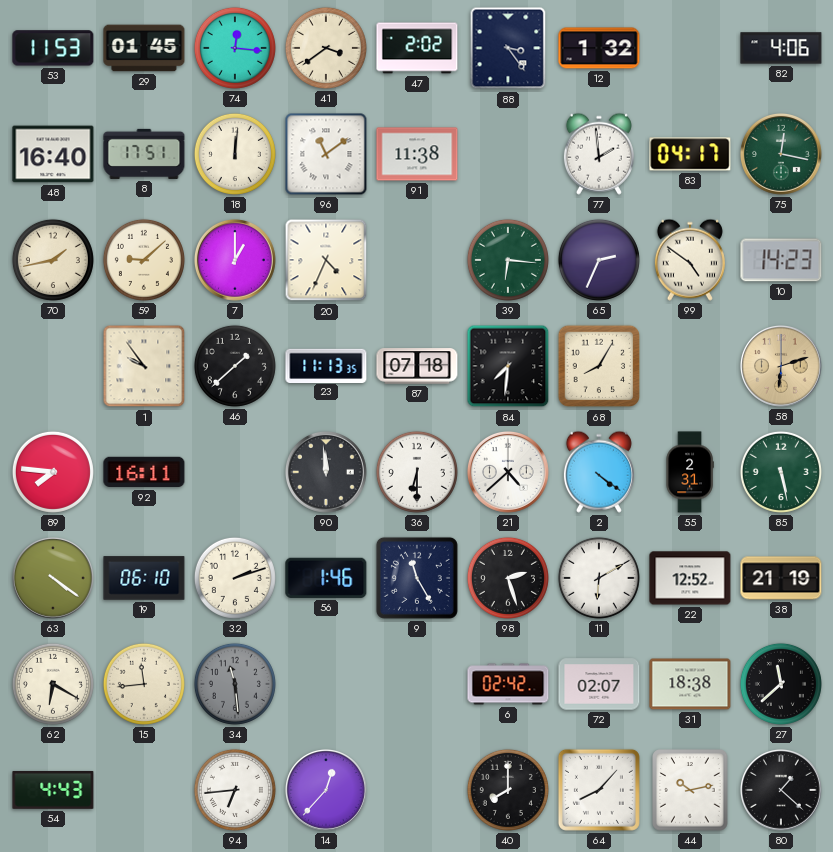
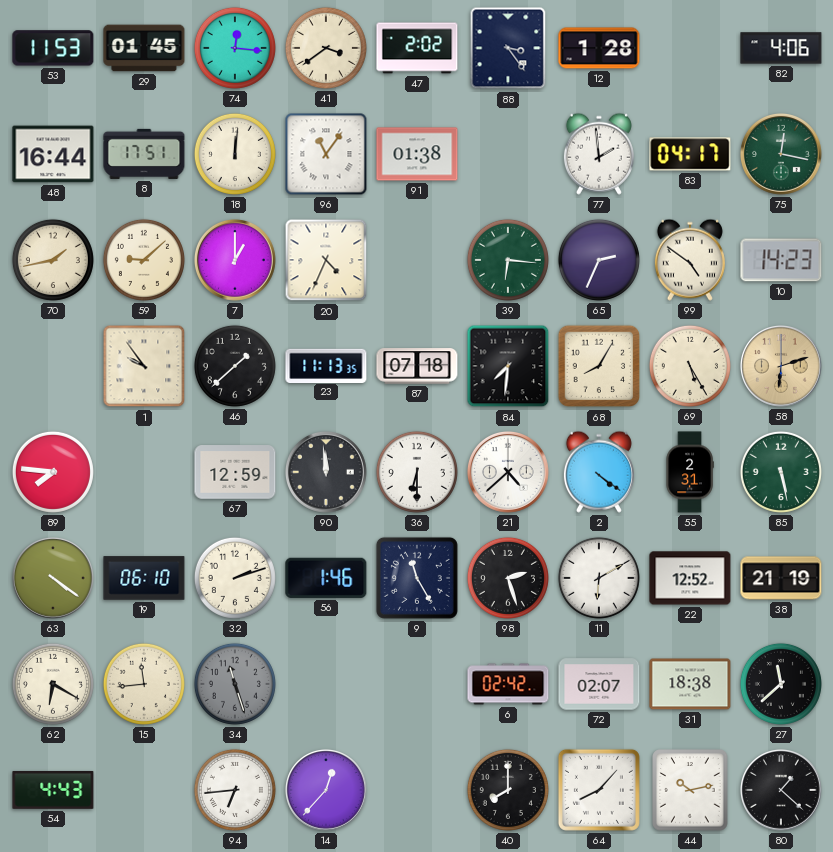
12: 1:32 -> 1:28
48: 16:40 -> 16:44
96: 11:09 -> 11:06
91: 11:38 -> 01:38
69: none -> 5:25
92: 16:11 -> none
67: none -> 12:59
34: 11:29 -> 11:27
